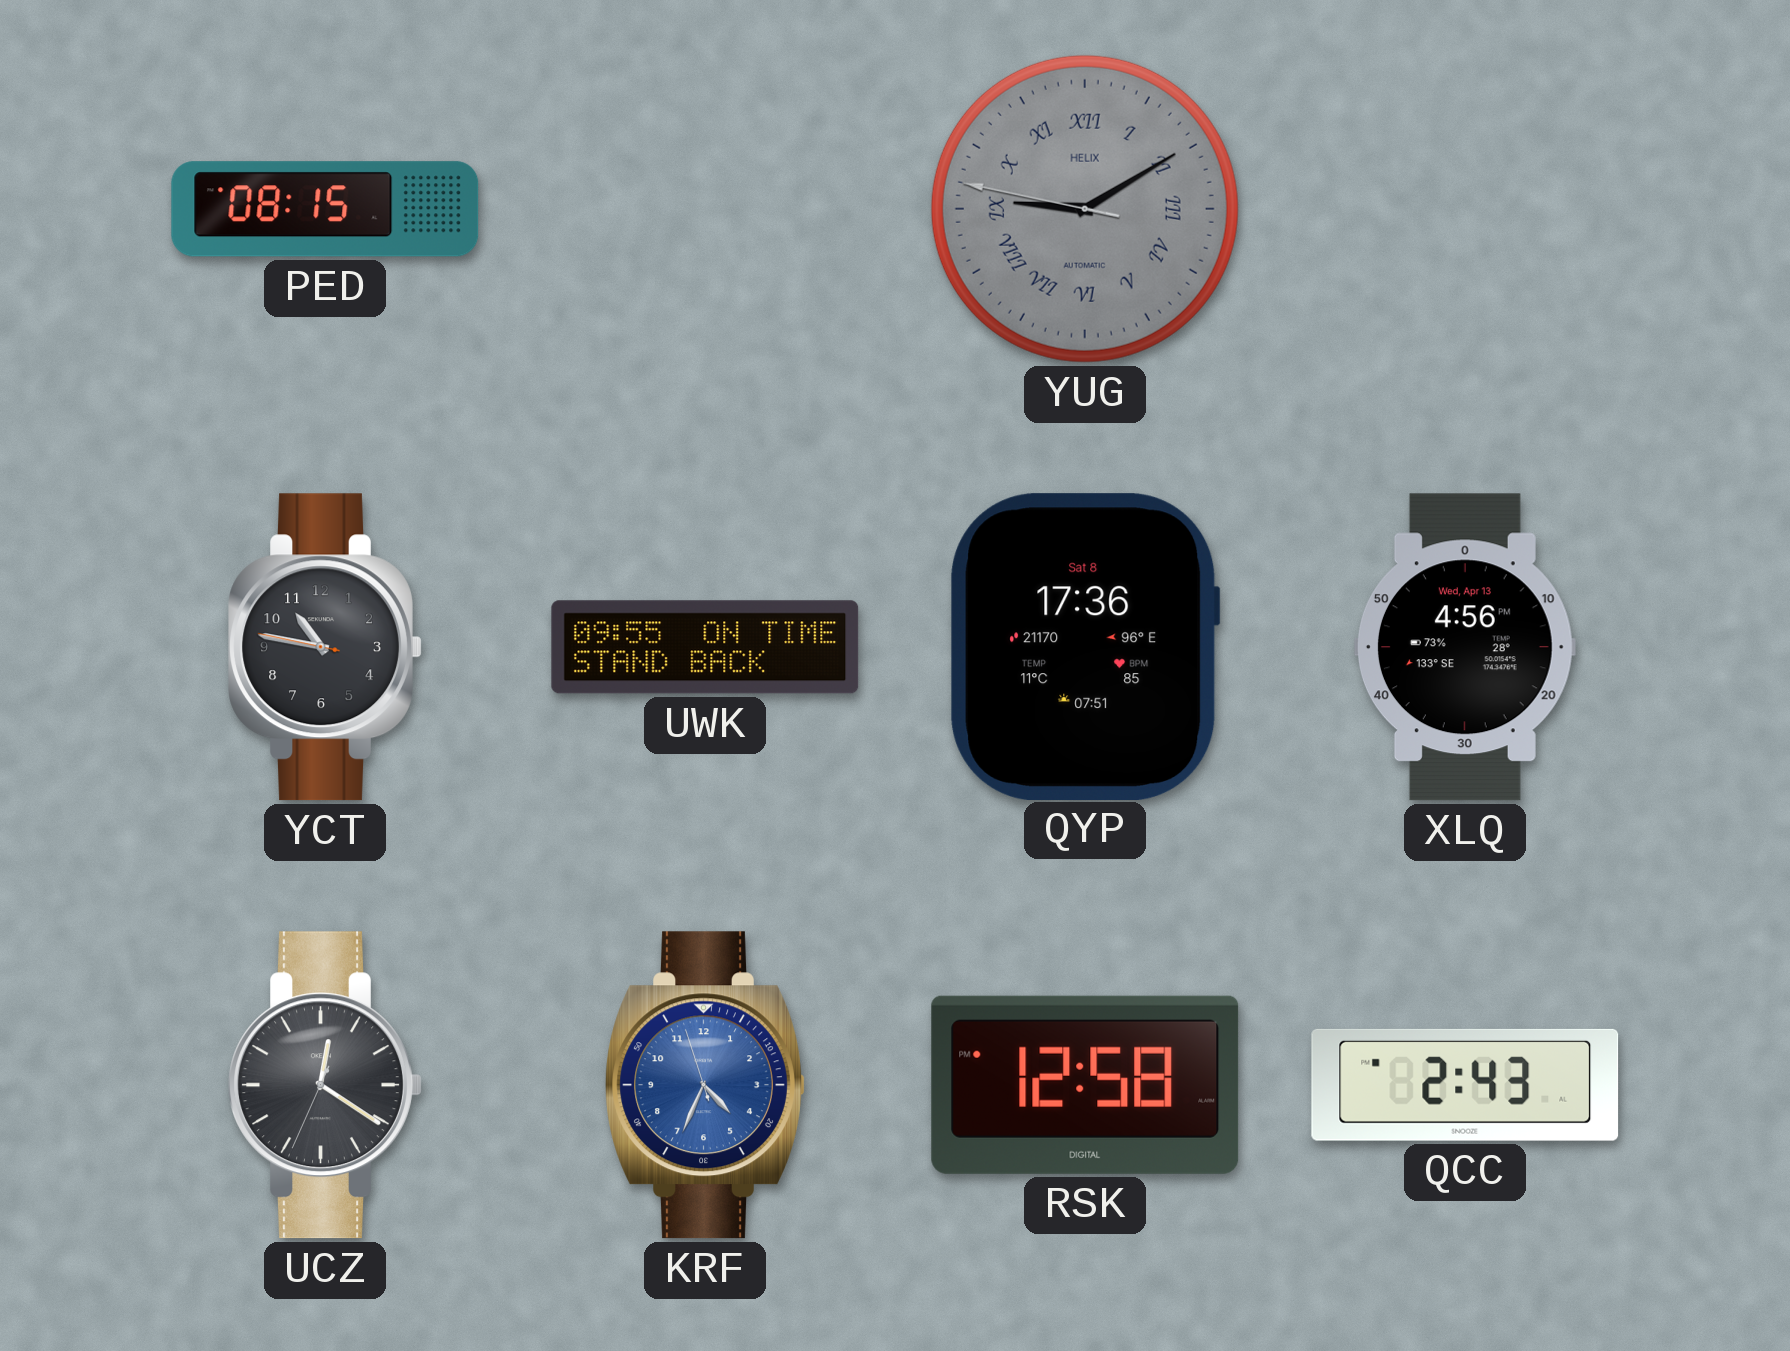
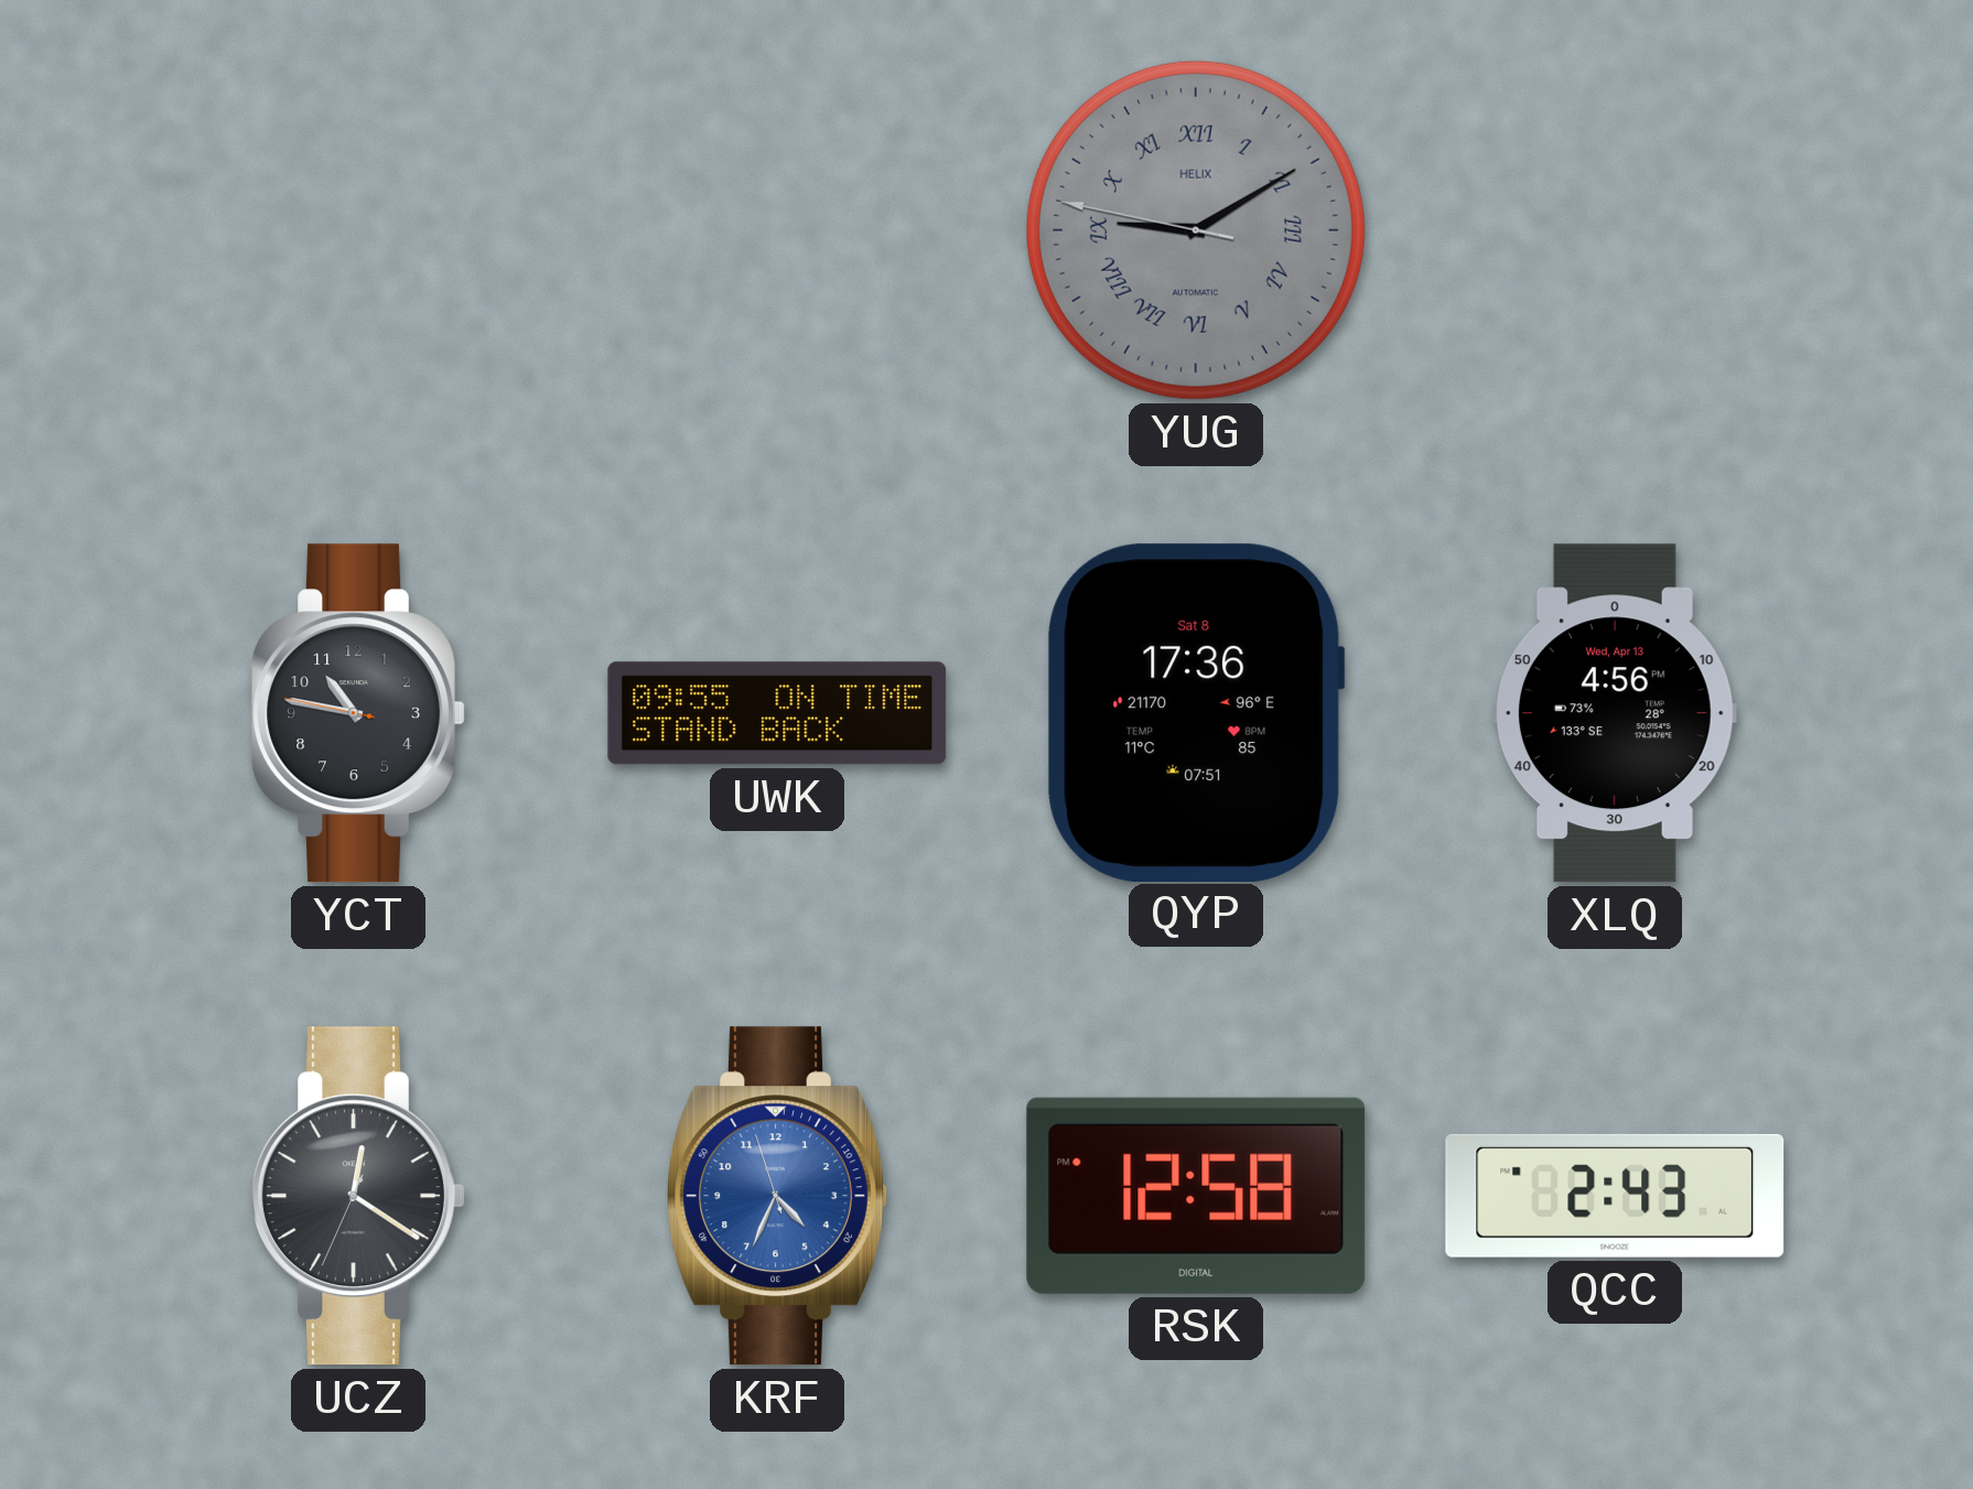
PED: 08:15 -> none
